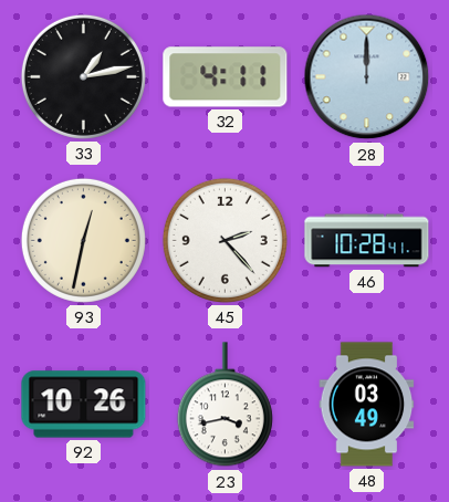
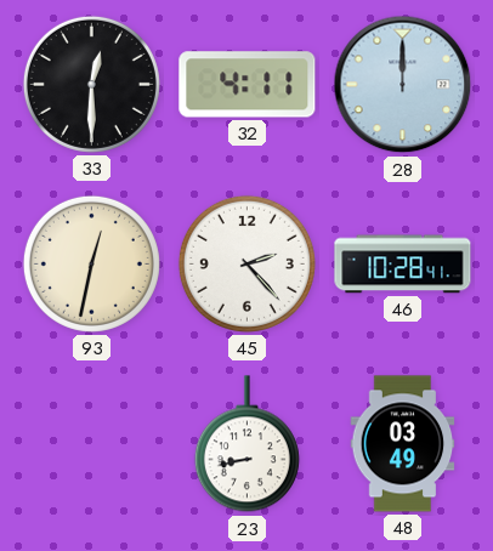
33: 1:13 -> 12:30
92: 10:26 -> none
23: 3:43 -> 8:43
